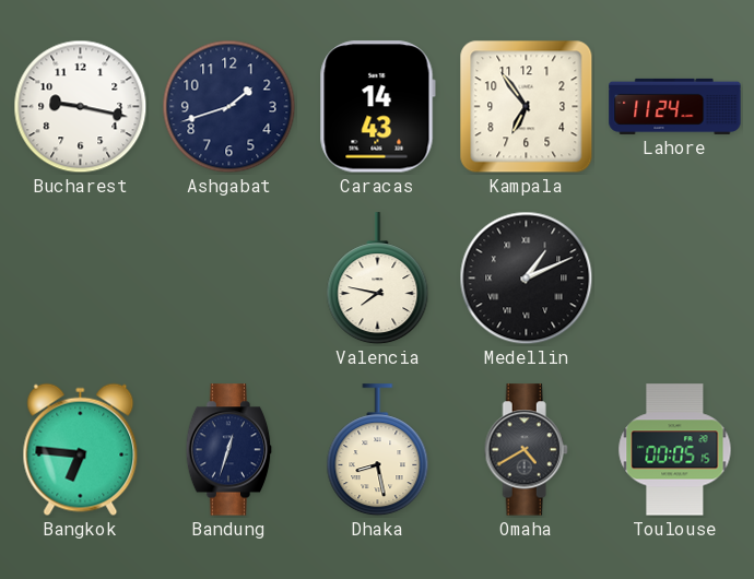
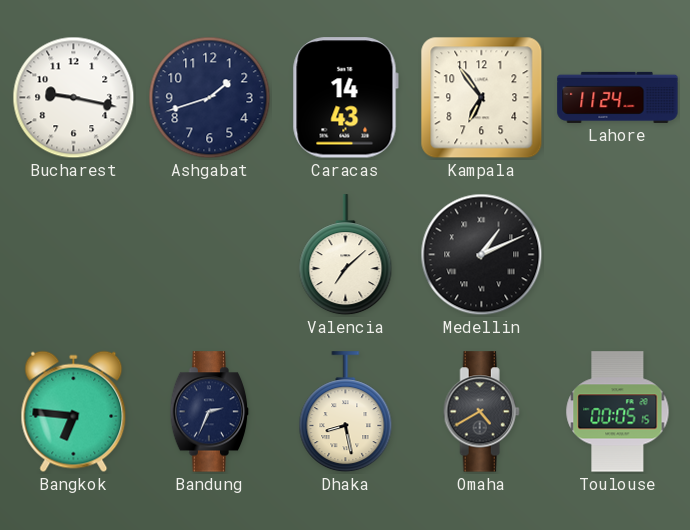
Valencia: 7:47 -> 7:08
Bandung: 12:33 -> 2:34
